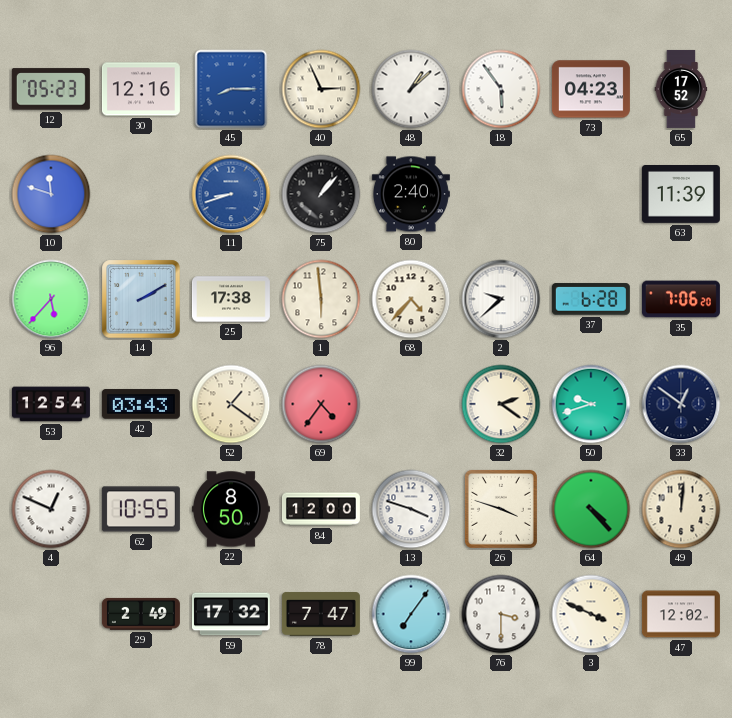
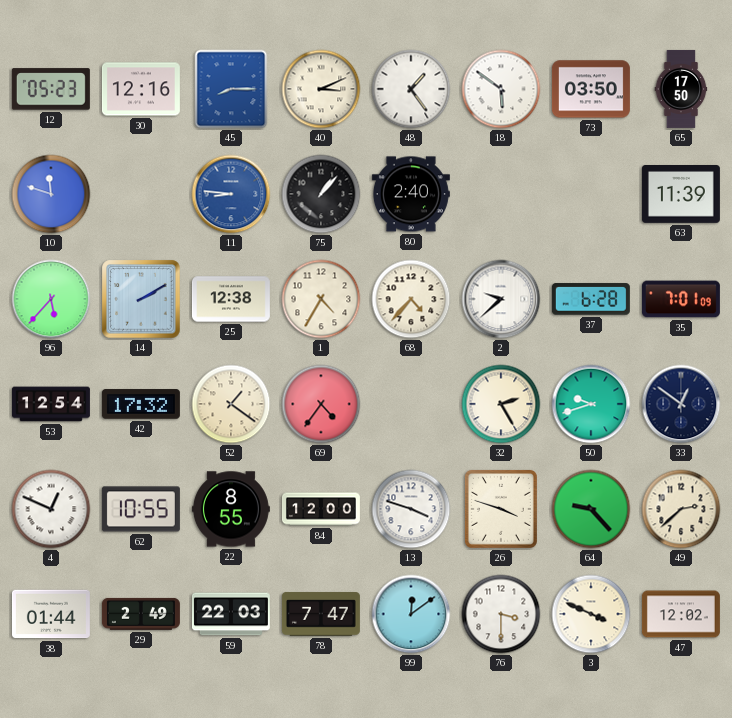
40: 2:56 -> 3:11
48: 1:08 -> 1:24
18: 5:54 -> 5:51
73: 04:23 -> 03:50
65: 17:52 -> 17:50
11: 8:42 -> 8:46
25: 17:38 -> 12:38
1: 5:59 -> 4:35
35: 7:06 -> 7:01
42: 03:43 -> 17:32
32: 2:21 -> 2:25
22: 8:50 -> 8:55
64: 4:23 -> 9:23
49: 12:01 -> 2:38
38: none -> 01:44
59: 17:32 -> 22:03
99: 7:06 -> 12:09
